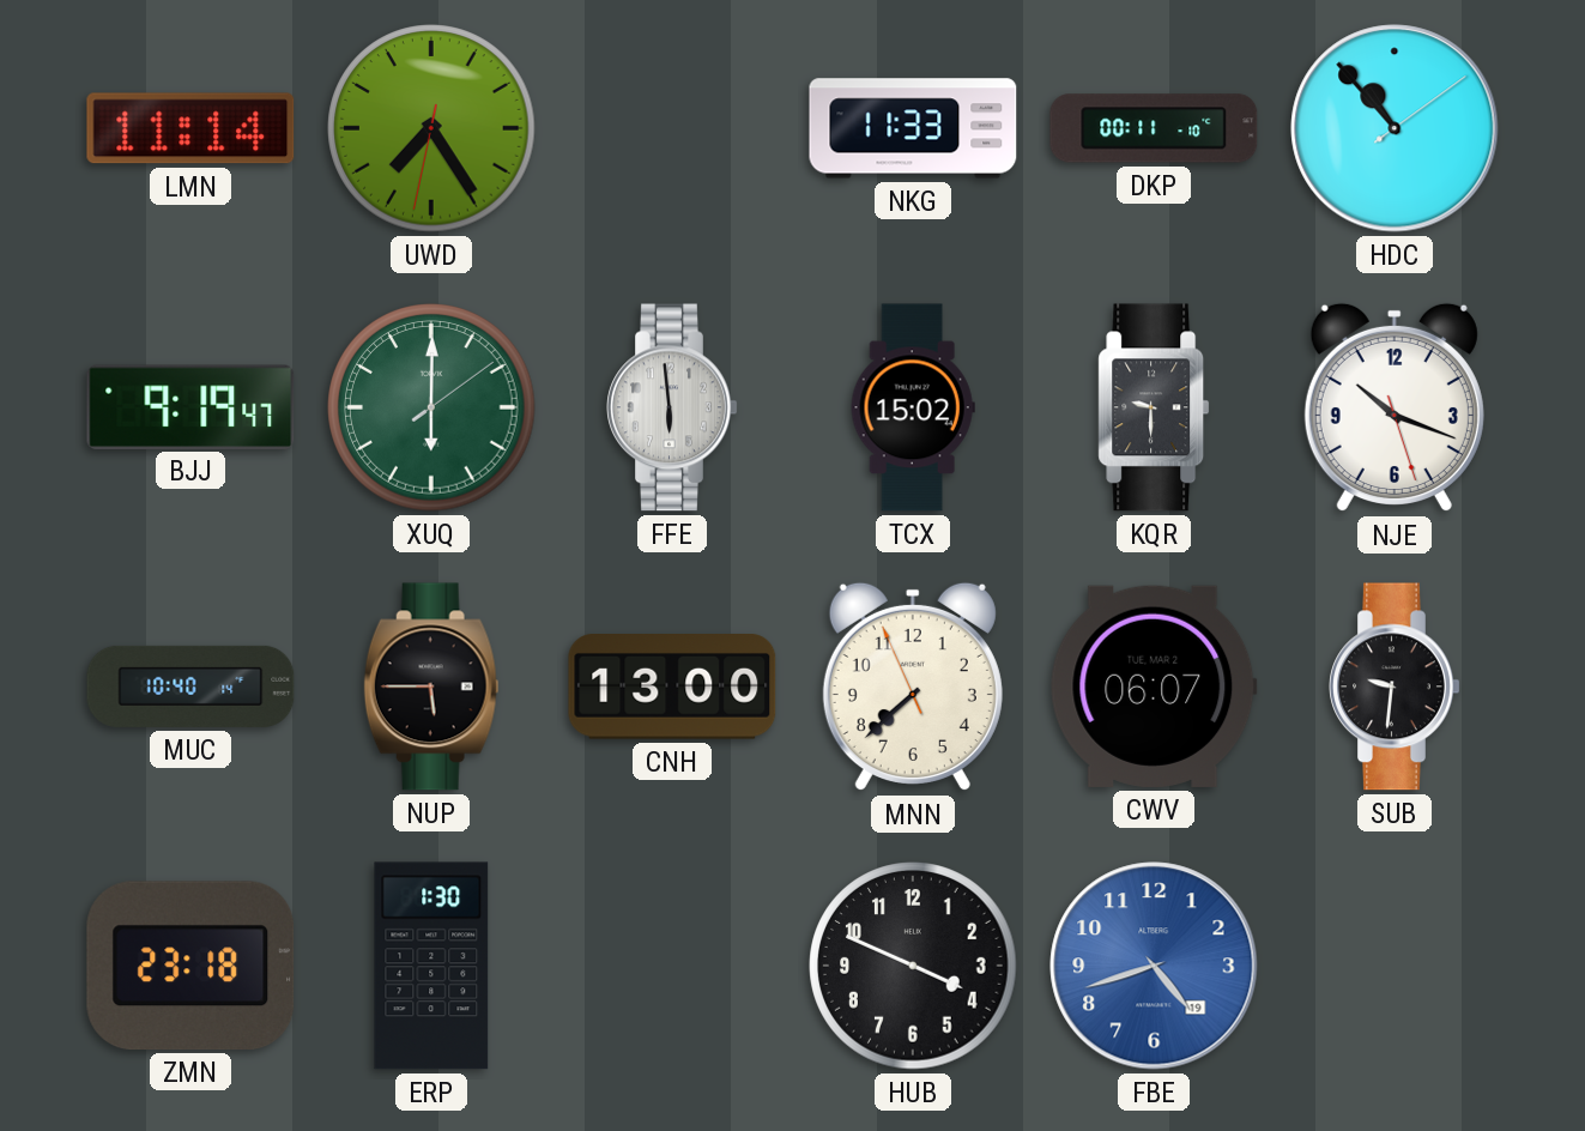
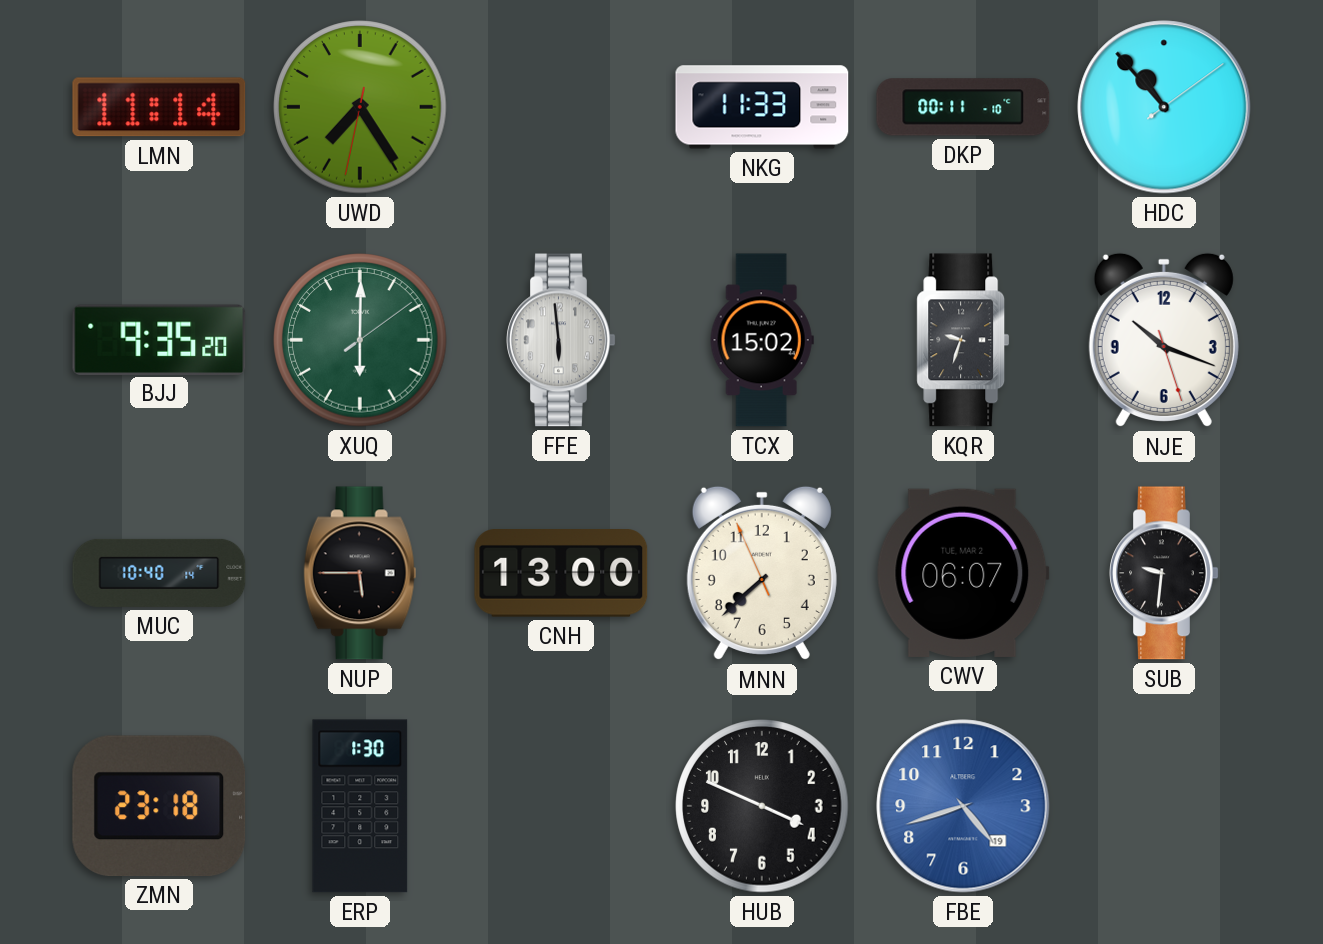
BJJ: 9:19 -> 9:35
KQR: 9:30 -> 9:33
